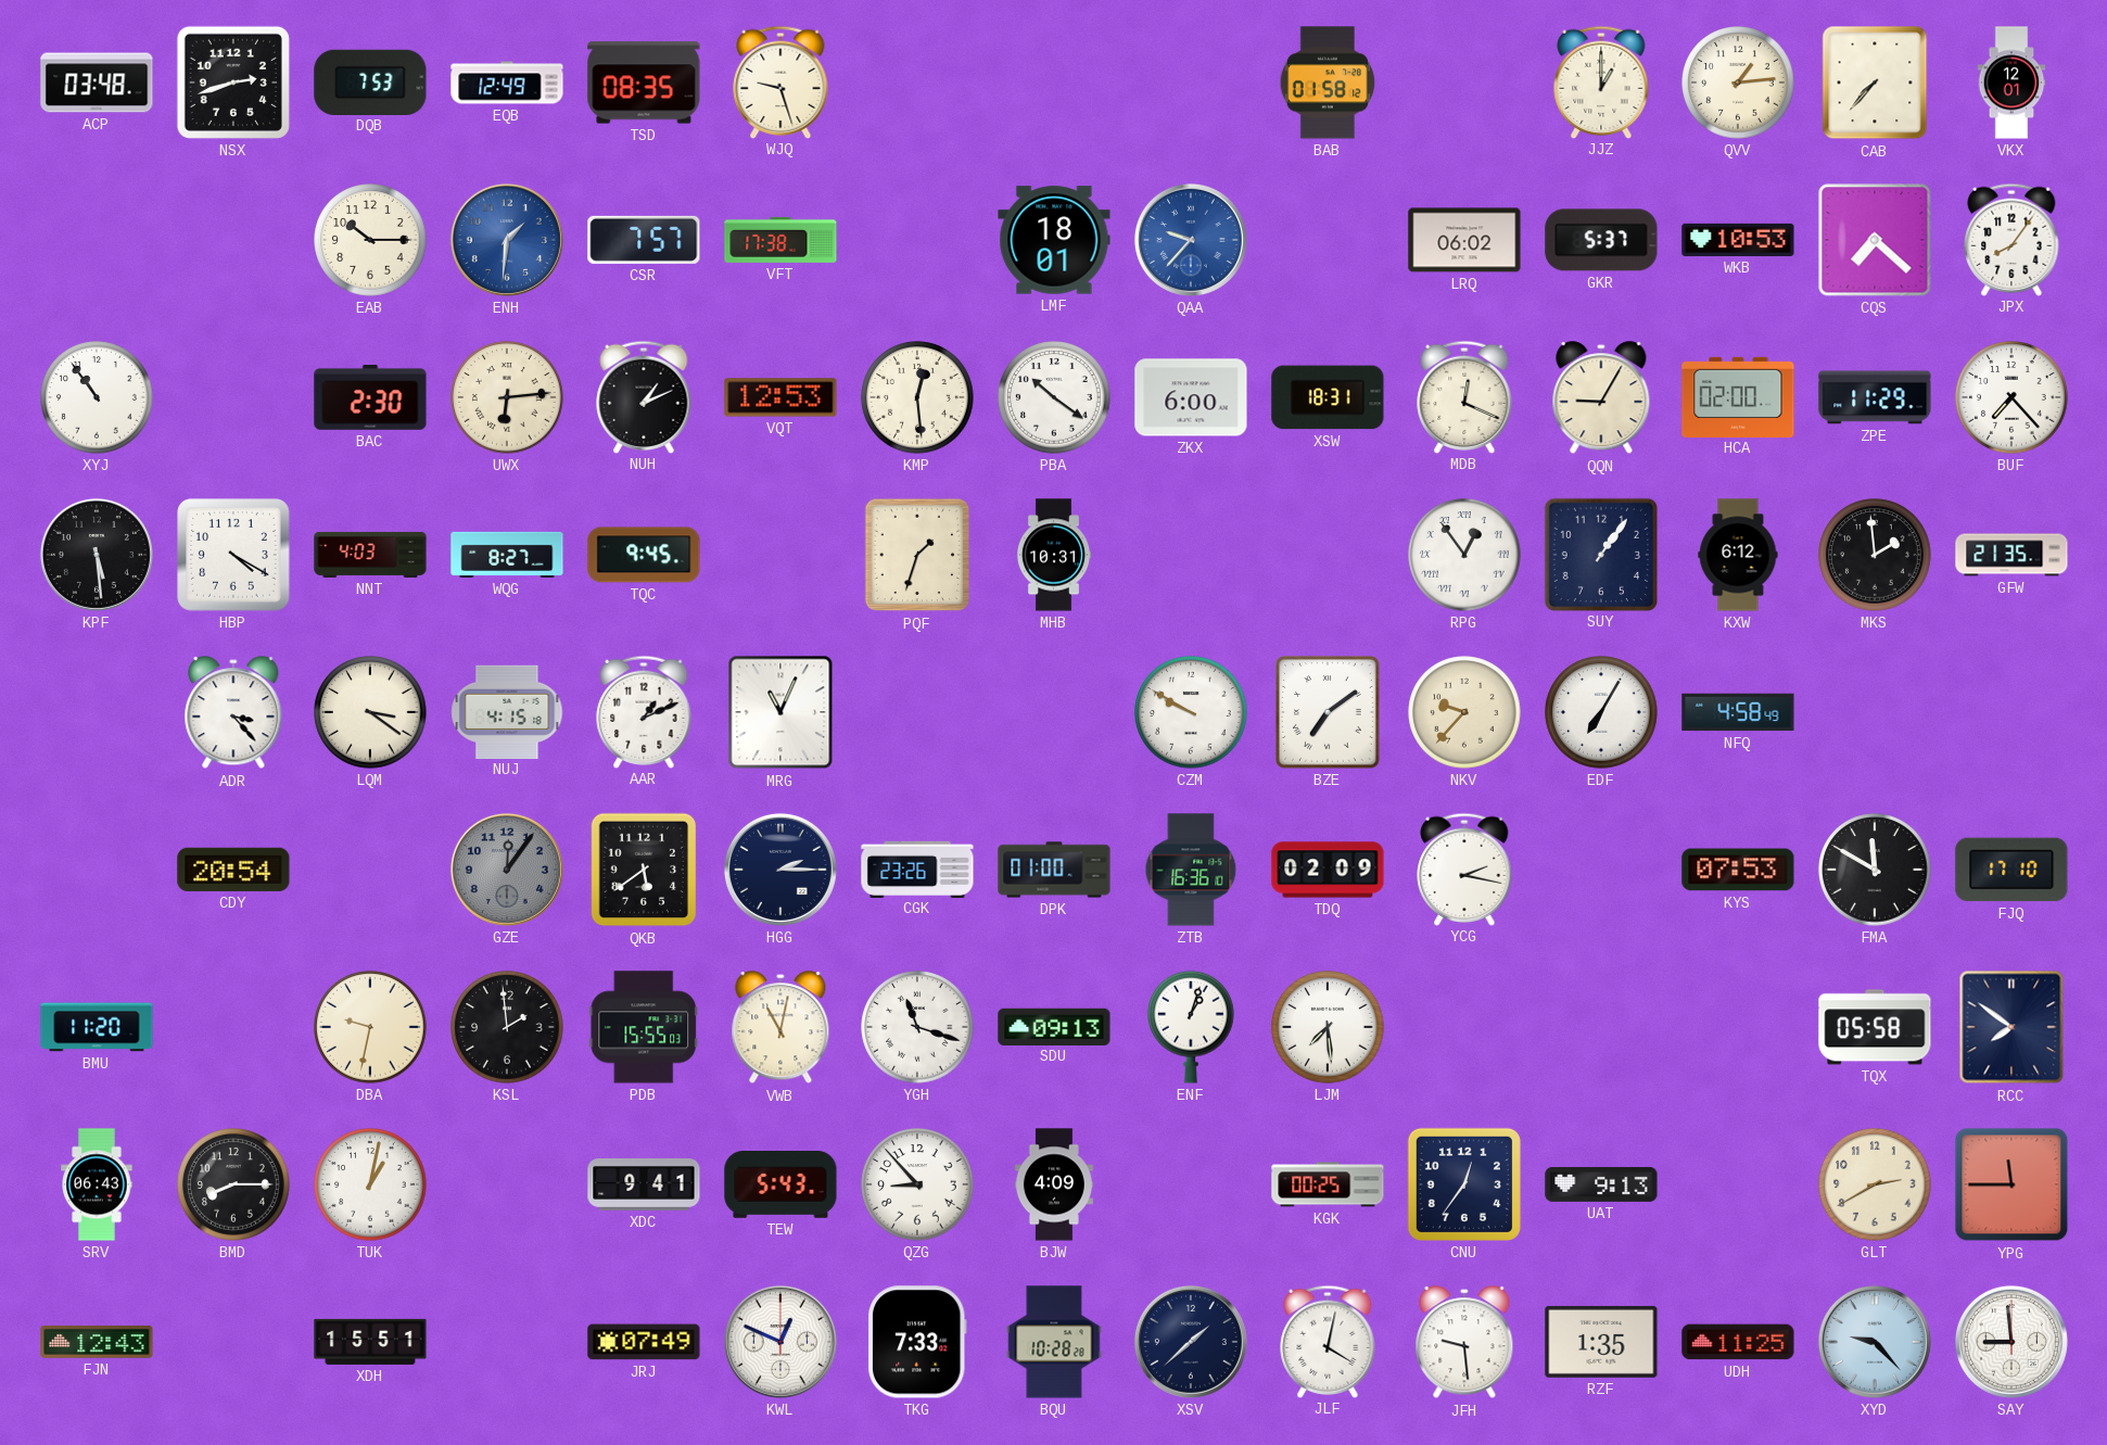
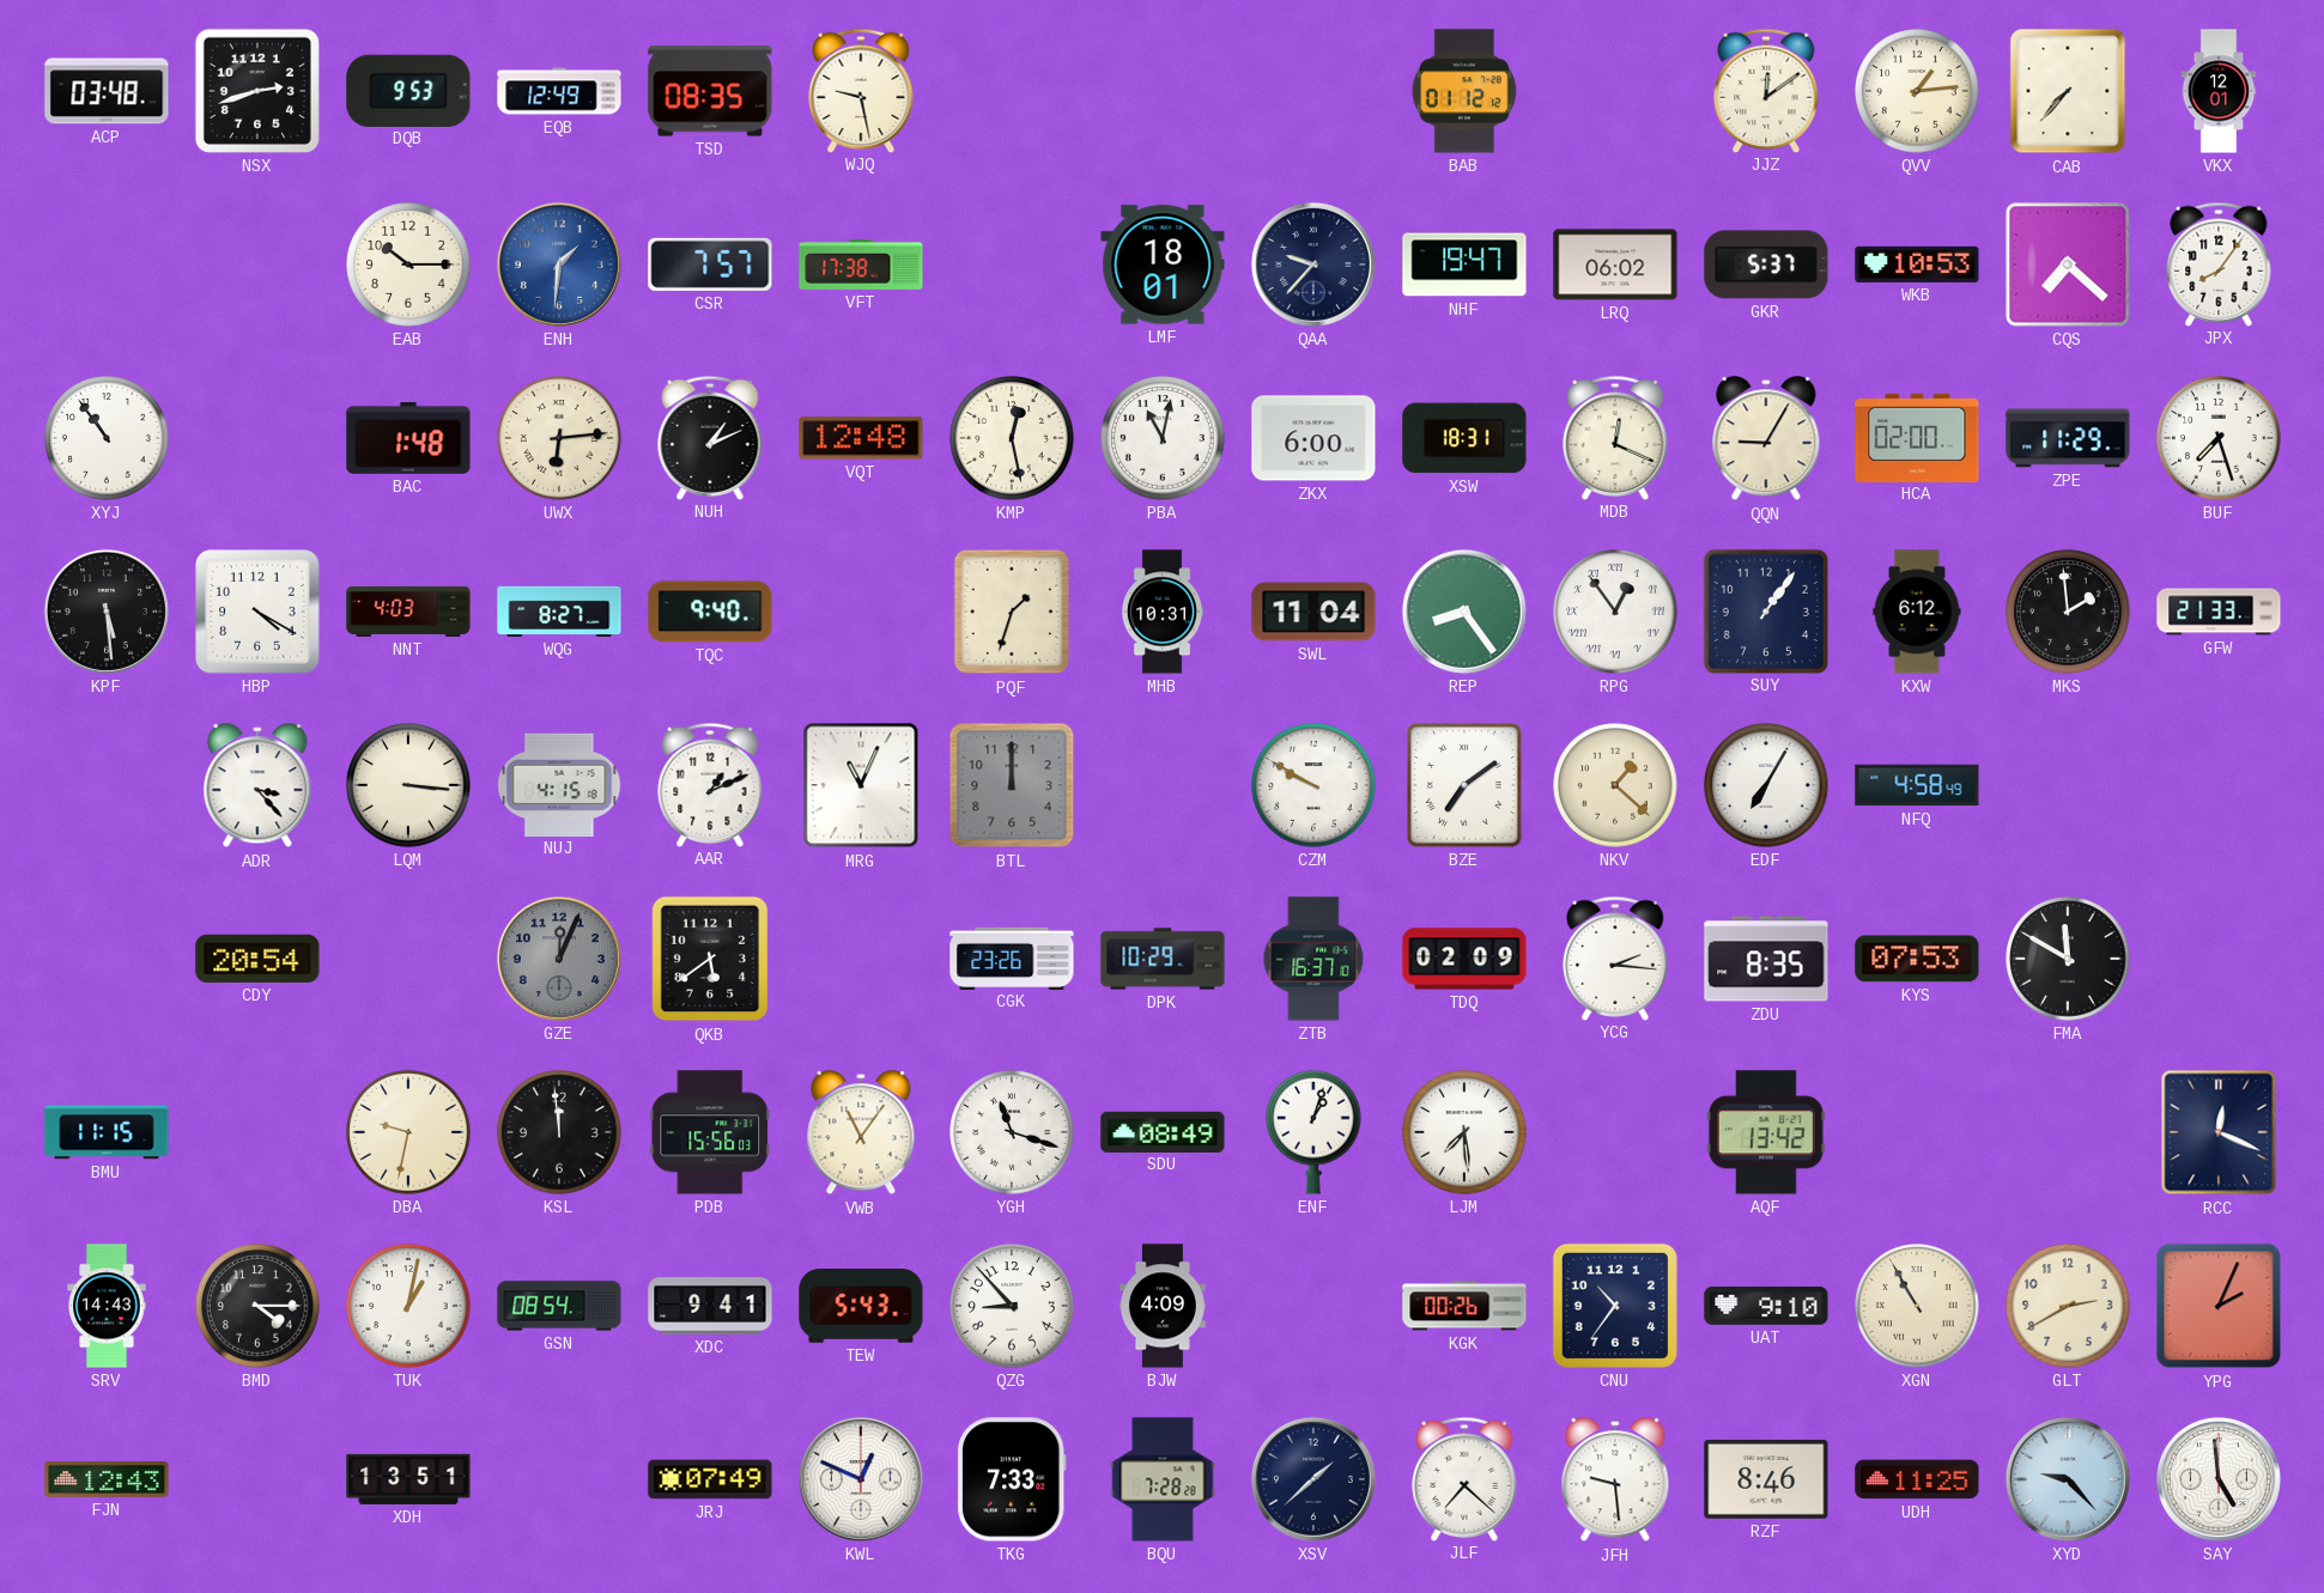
DQB: 7:53 -> 9:53
WJQ: 9:27 -> 9:28
BAB: 01:58 -> 01:12
JJZ: 1:00 -> 12:09
QAA dial: blue -> navy
NHF: none -> 19:47
BAC: 2:30 -> 1:48
VQT: 12:53 -> 12:48
KMP: 12:29 -> 12:28
PBA: 10:21 -> 11:02
BUF: 7:23 -> 7:27
TQC: 9:45 -> 9:40
SWL: none -> 11:04
REP: none -> 8:24
GFW: 21:35 -> 21:33
LQM: 3:21 -> 3:16
BTL: none -> 12:00
NKV: 9:37 -> 1:22
GZE: 12:06 -> 12:04
HGG: 2:15 -> none
DPK: 01:00 -> 10:29
ZTB: 16:36 -> 16:37
YCG: 2:17 -> 2:16
ZDU: none -> 8:35
FJQ: 17:10 -> none
BMU: 11:20 -> 11:15
KSL: 1:59 -> 11:59
PDB: 15:55 -> 15:56
VWB: 11:02 -> 11:06
SDU: 09:13 -> 08:49
AQF: none -> 13:42
TQX: 05:58 -> none
RCC: 7:51 -> 12:19
SRV: 06:43 -> 14:43
BMD: 8:15 -> 4:15
GSN: none -> 08:54
KGK: 00:25 -> 00:26
CNU: 12:36 -> 10:36
UAT: 9:13 -> 9:10
XGN: none -> 10:55
YPG: 11:45 -> 2:04
XDH: 15:51 -> 13:51
BQU: 10:28 -> 7:28
JLF: 4:02 -> 7:22
RZF: 1:35 -> 8:46
SAY: 8:59 -> 4:59
